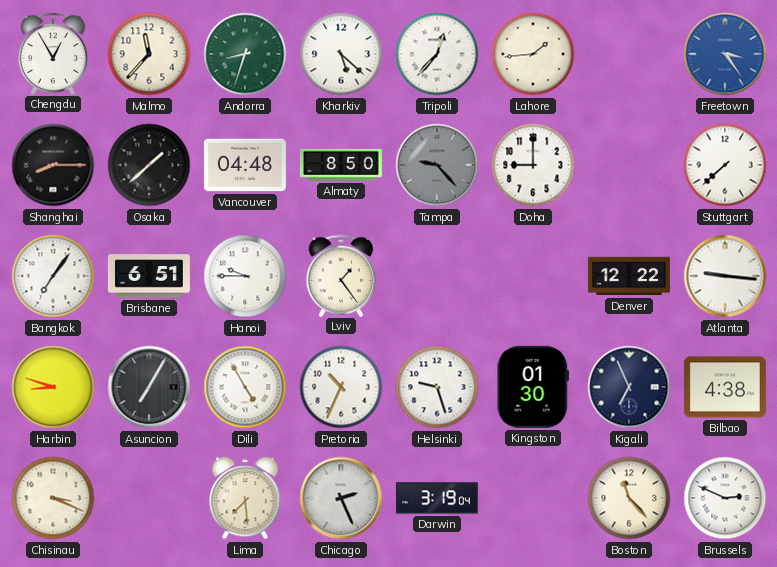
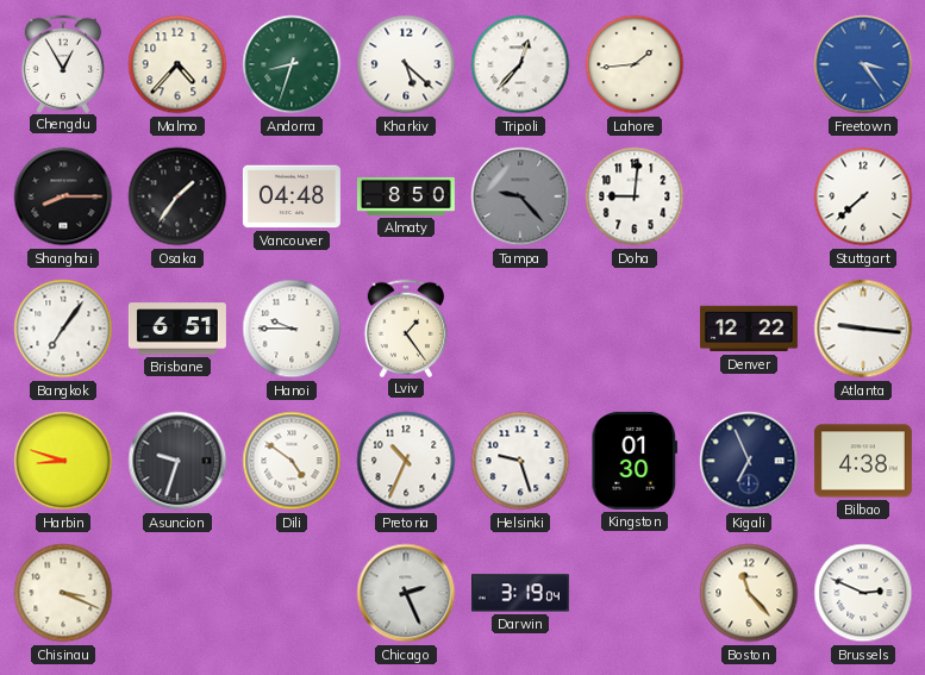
Malmo: 11:37 -> 4:37
Osaka: 1:38 -> 1:36
Doha: 9:00 -> 9:01
Asuncion: 7:05 -> 9:33
Dili: 4:55 -> 4:51
Lima: 7:29 -> none
